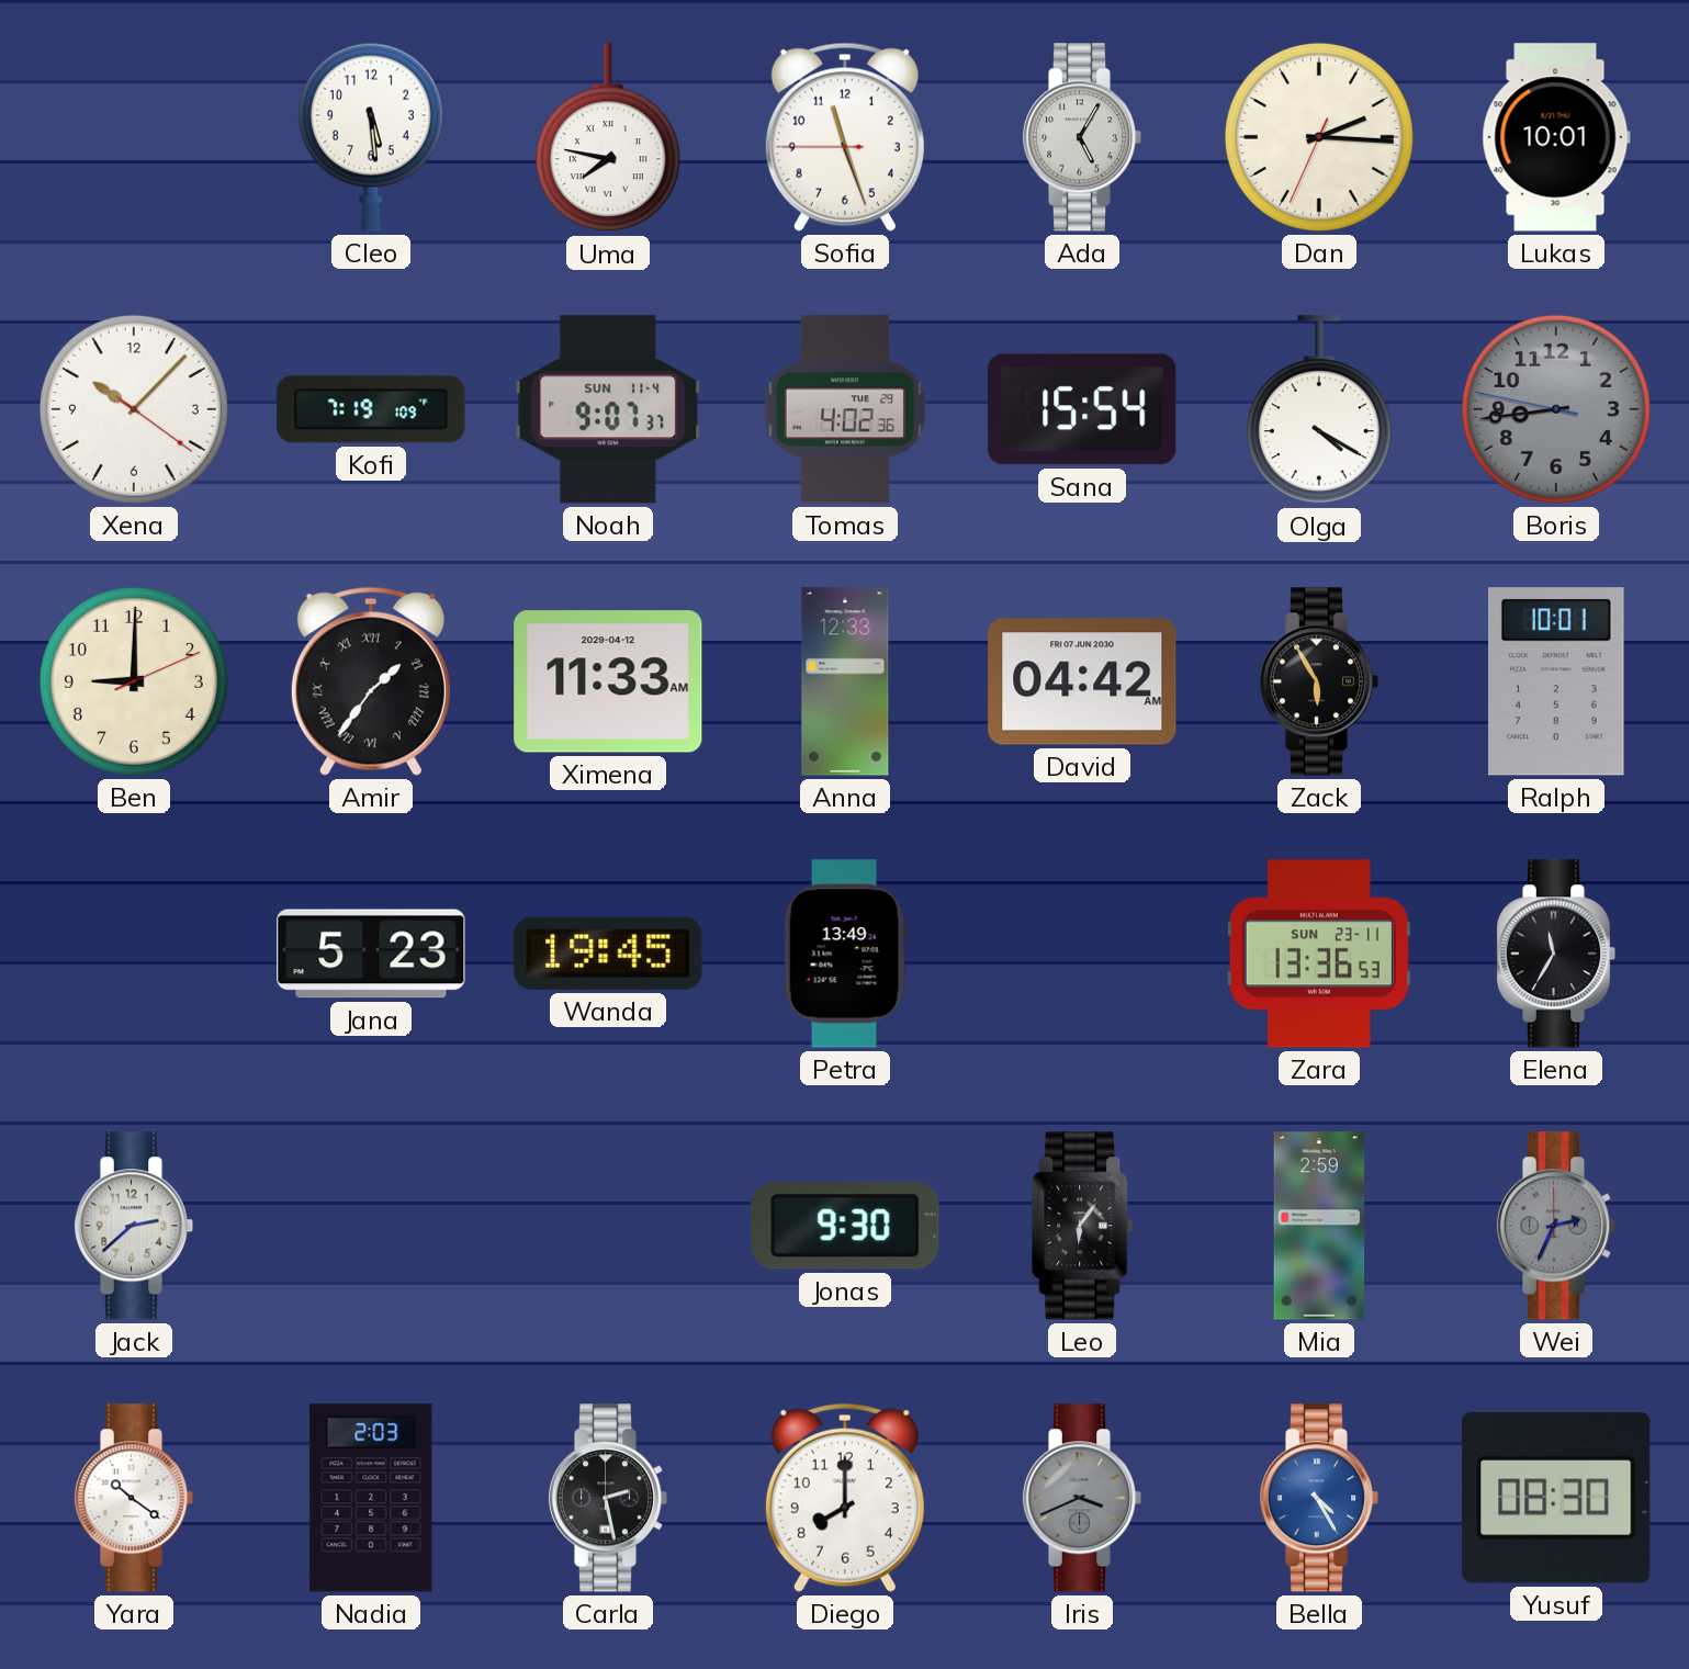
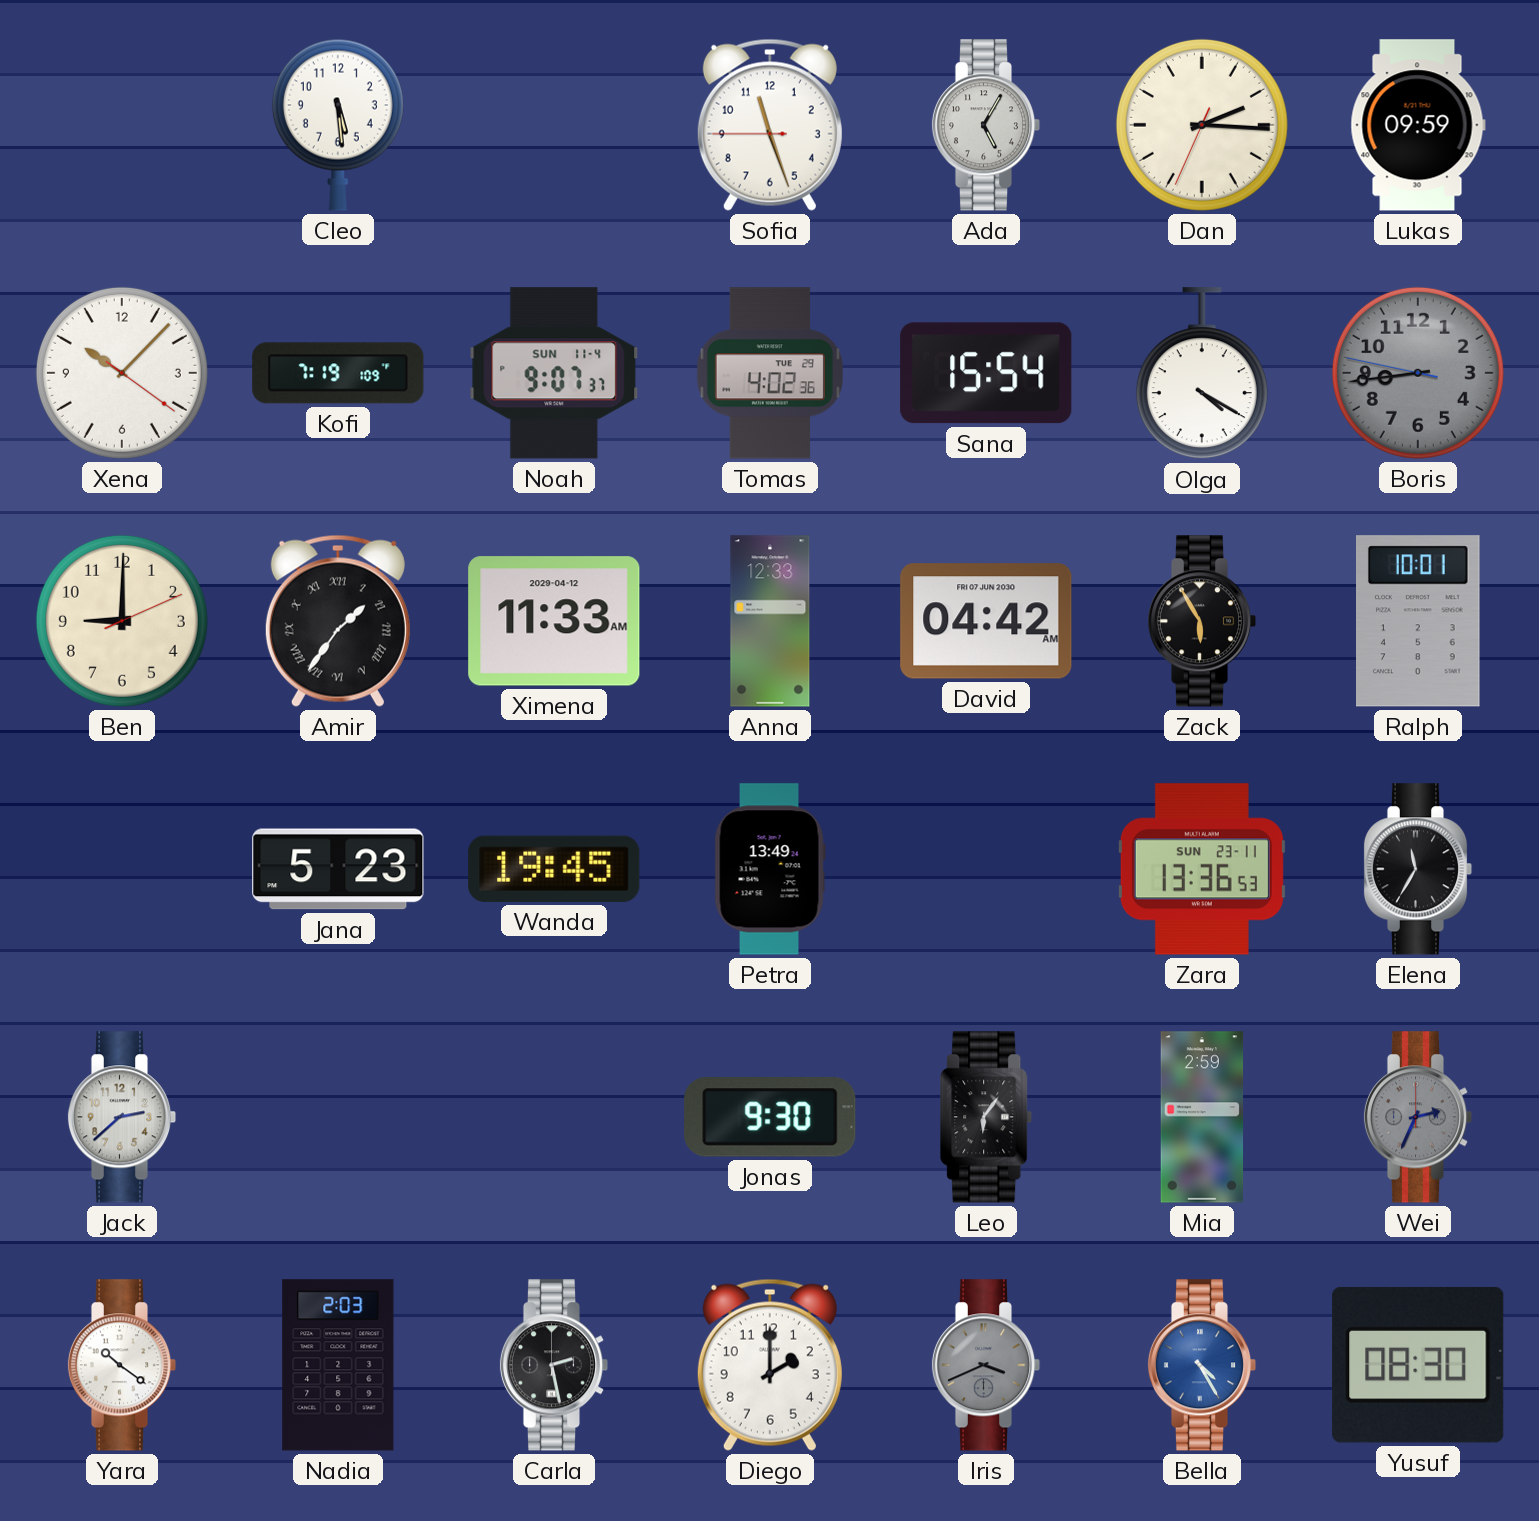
Uma: 7:47 -> none
Lukas: 10:01 -> 09:59
Diego: 8:00 -> 2:00
